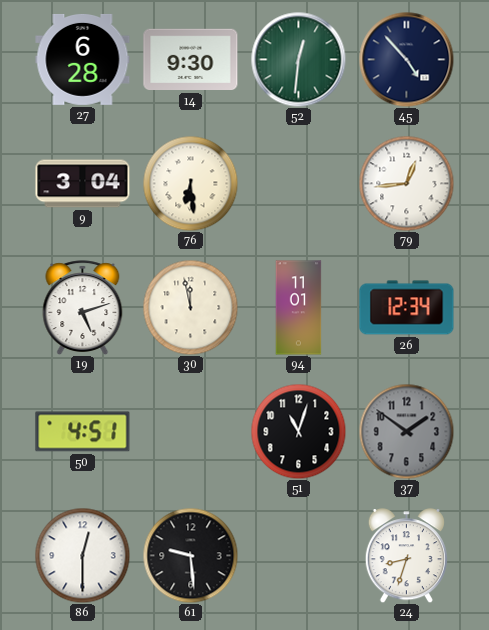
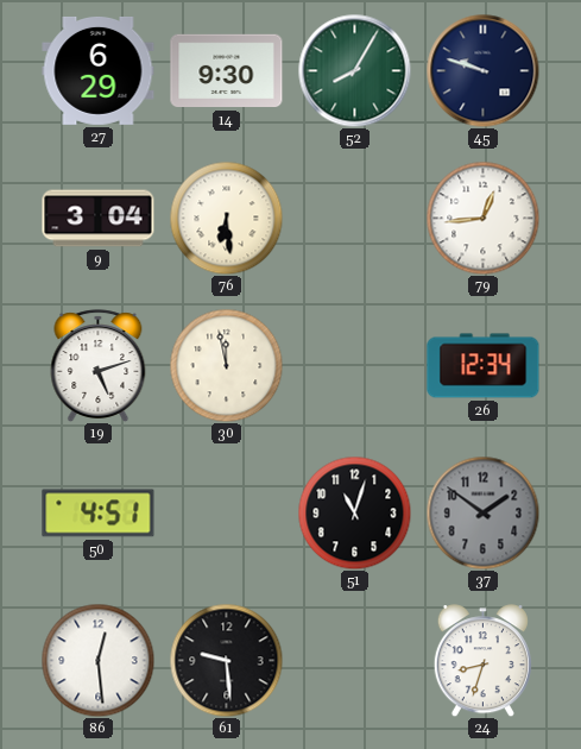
27: 6:28 -> 6:29
52: 12:31 -> 8:05
45: 4:53 -> 9:48
94: 11:01 -> none
86: 12:30 -> 12:29
